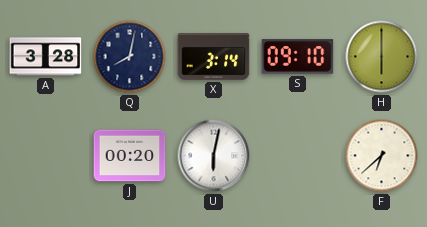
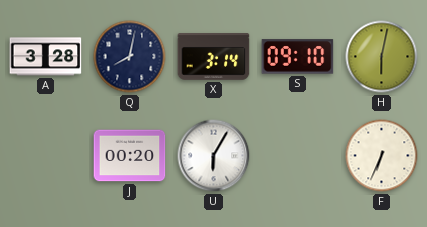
H: 6:00 -> 6:02
U: 6:02 -> 6:05
F: 6:38 -> 6:34
